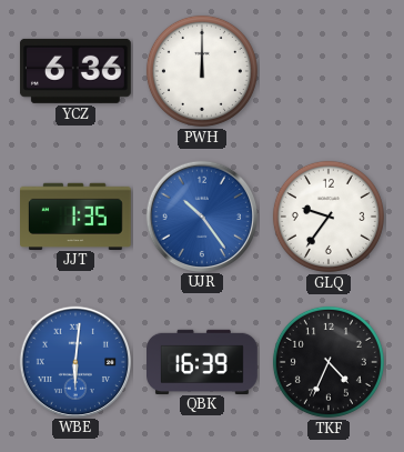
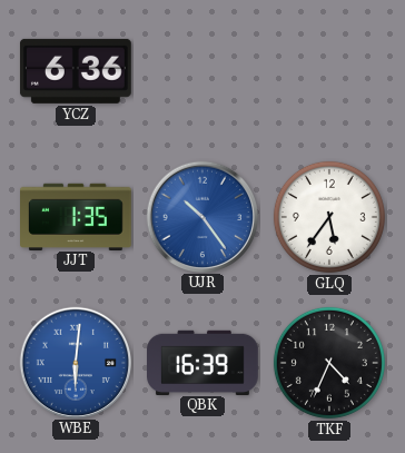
PWH: 12:00 -> none
GLQ: 9:36 -> 5:36
